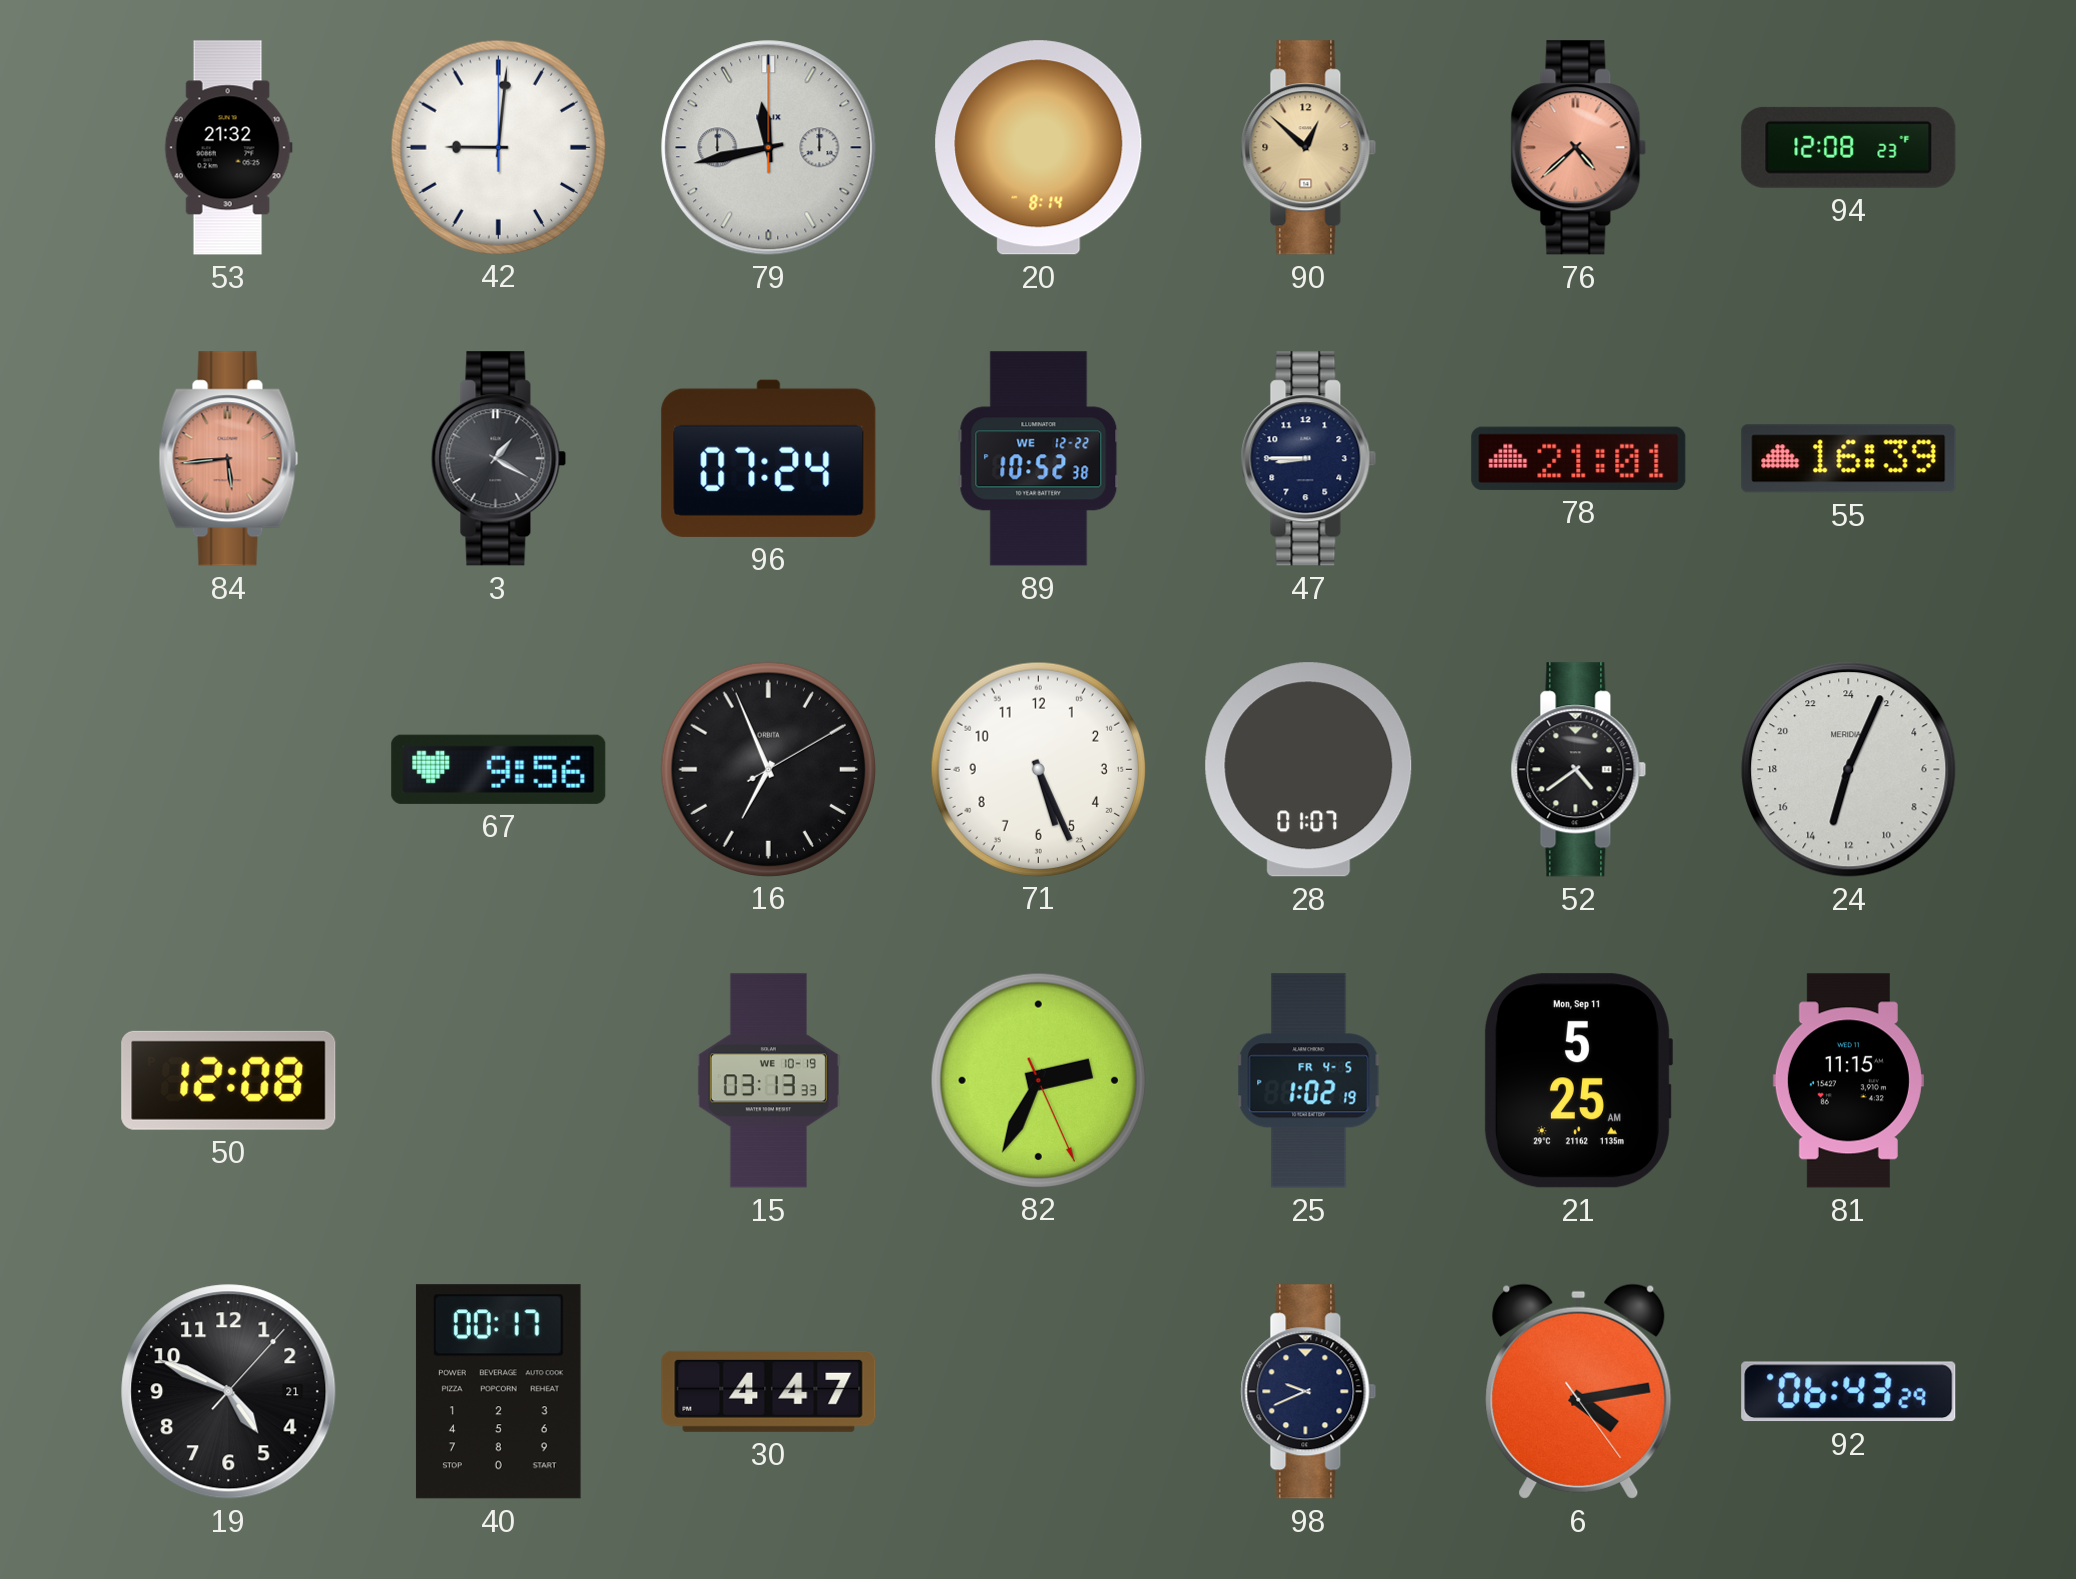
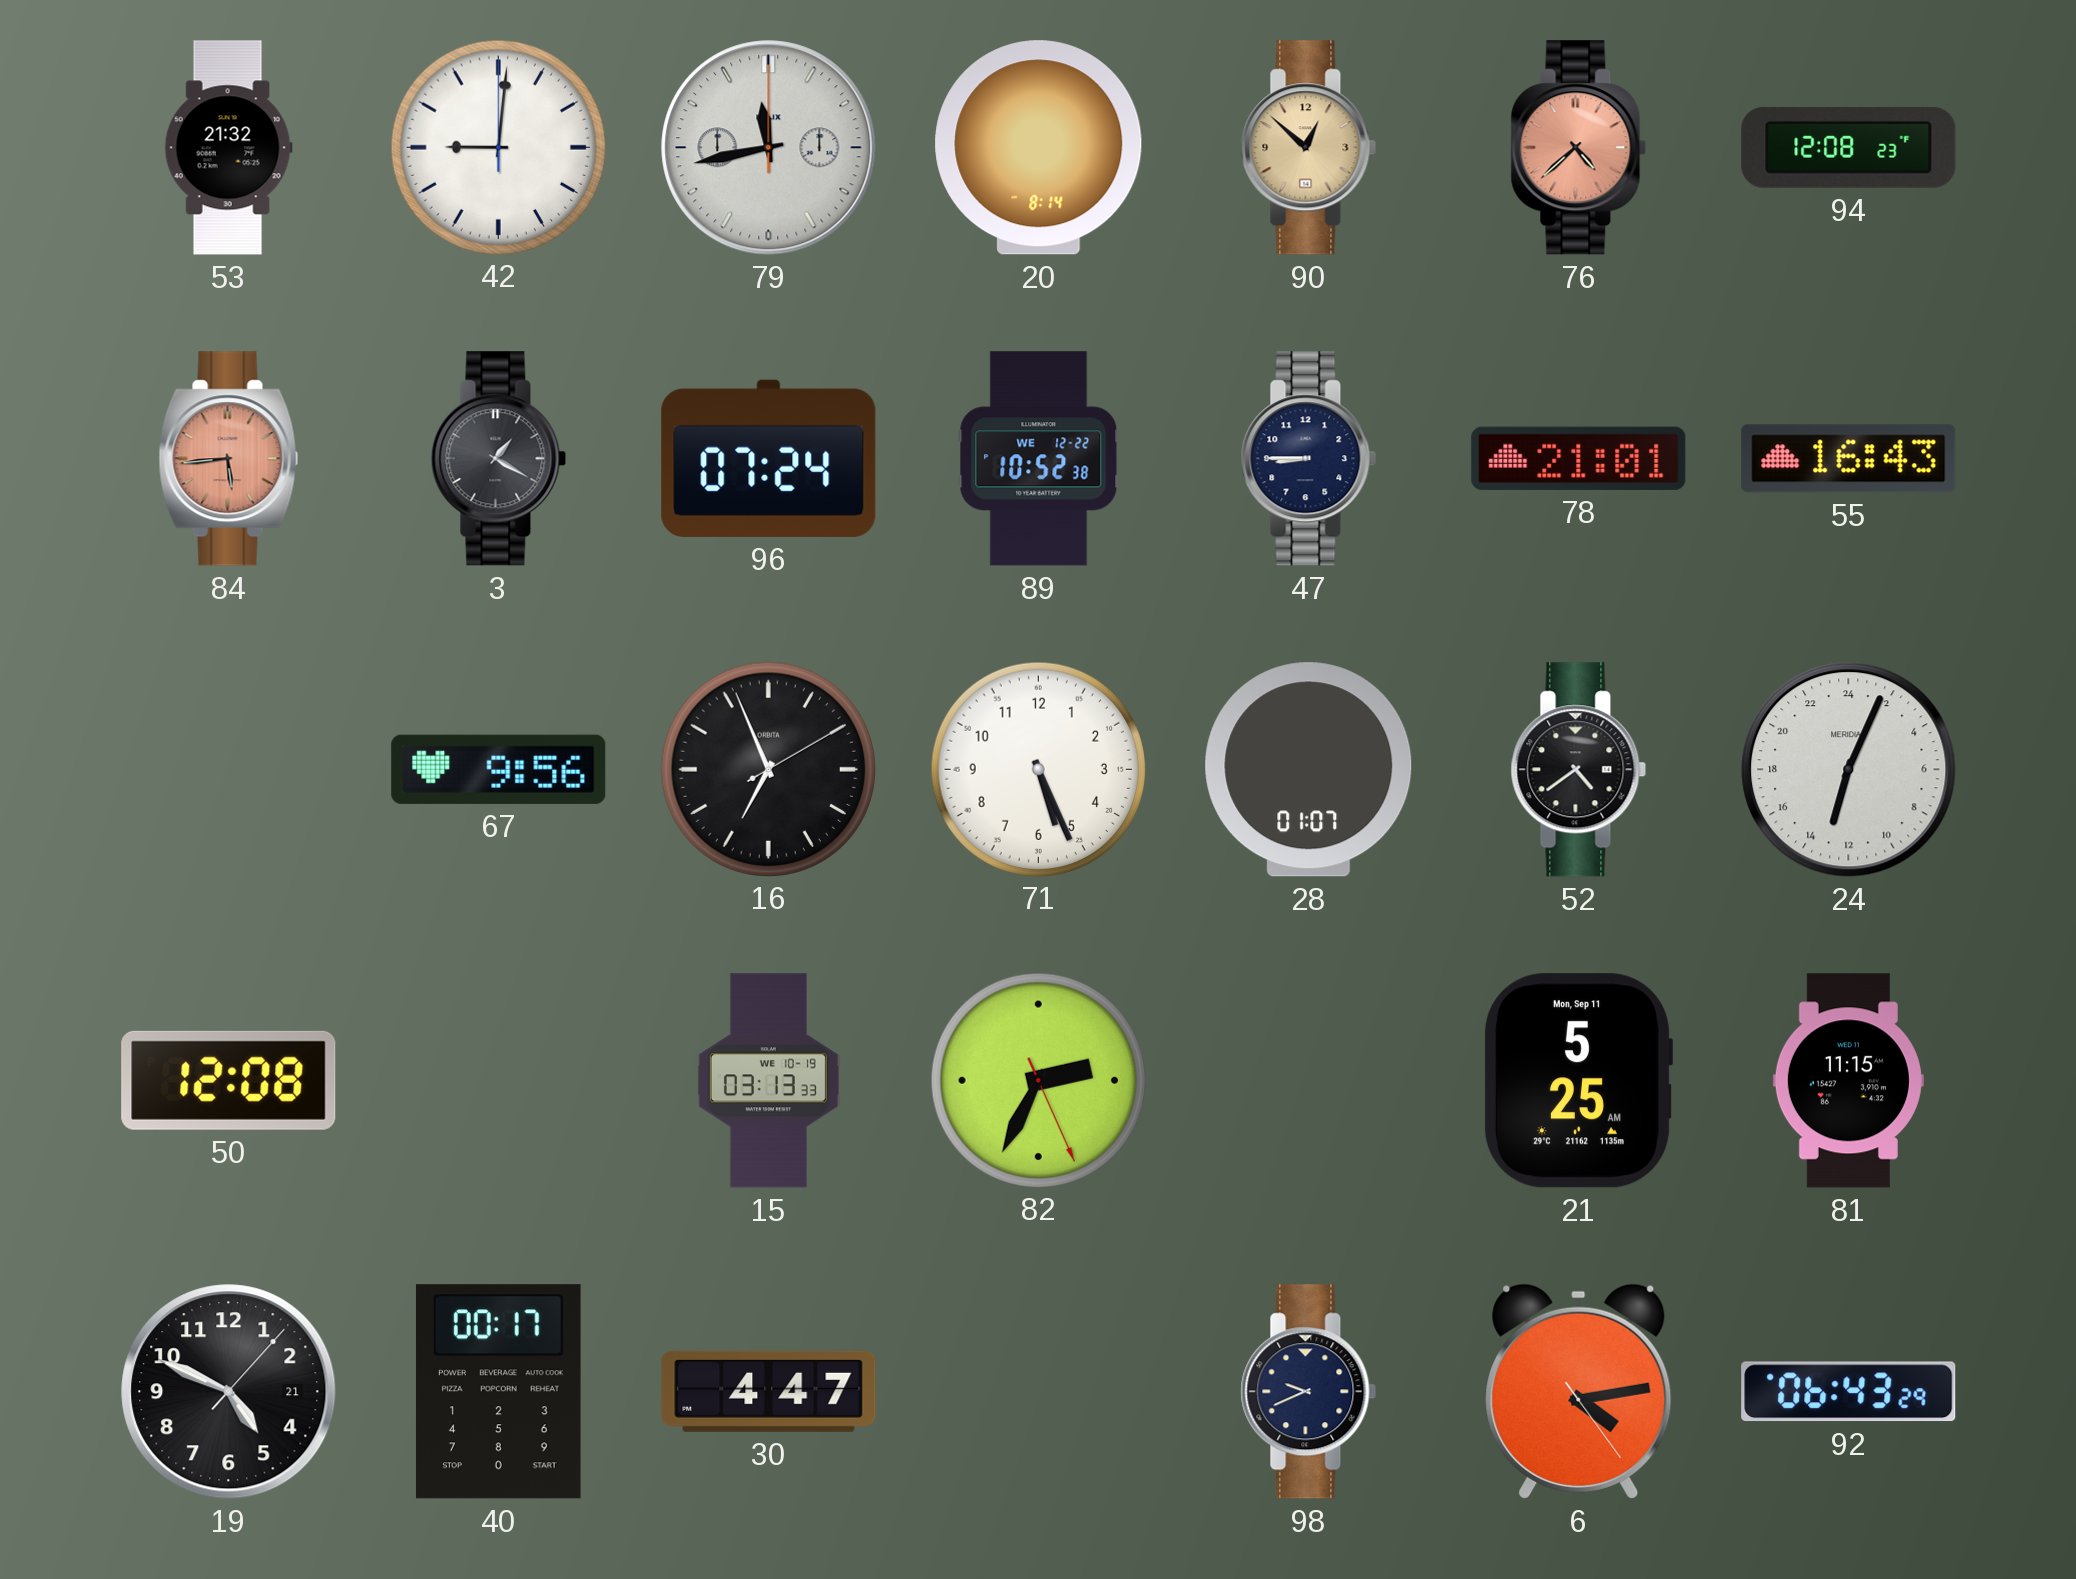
55: 16:39 -> 16:43
25: 1:02 -> none
